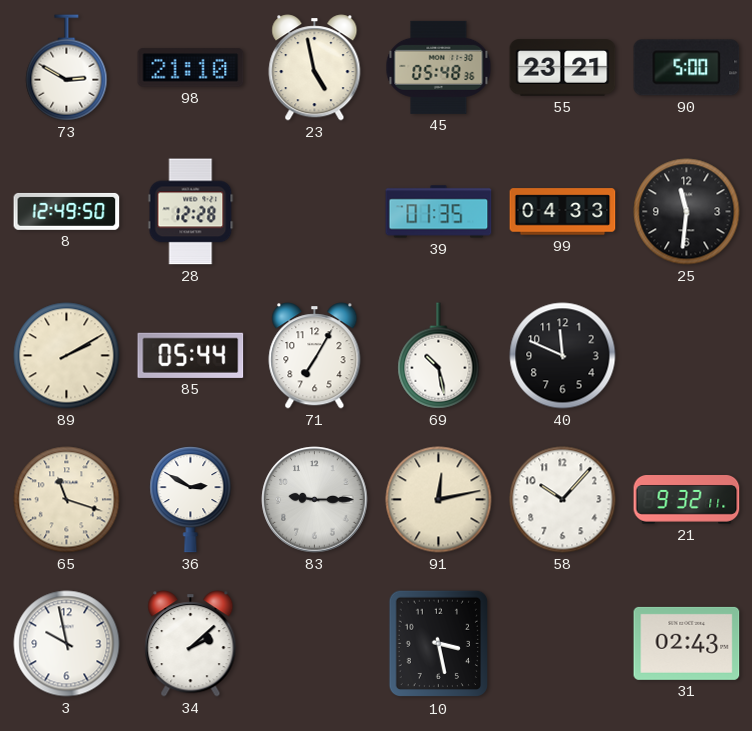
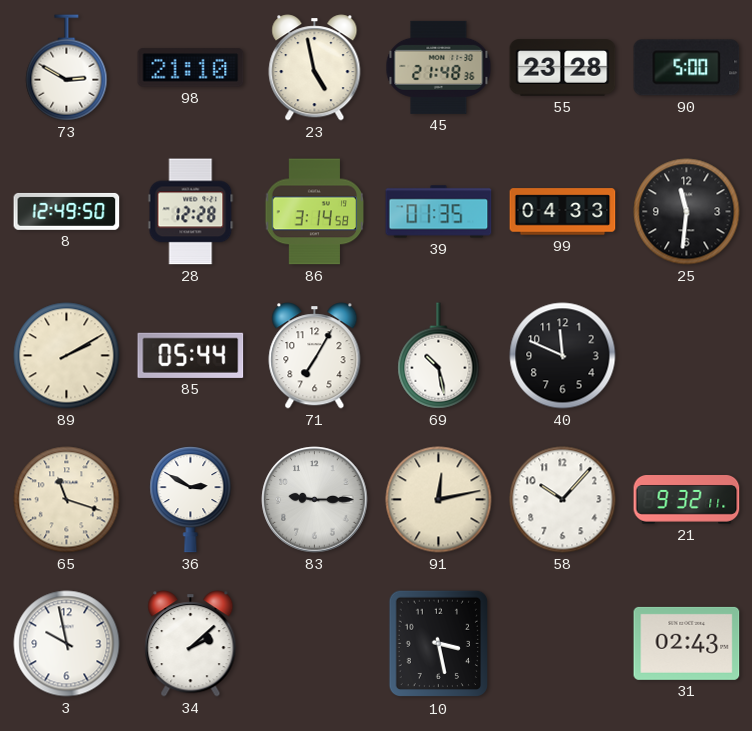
45: 05:48 -> 21:48
55: 23:21 -> 23:28
86: none -> 3:14
